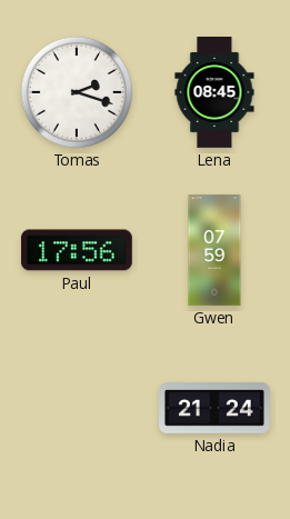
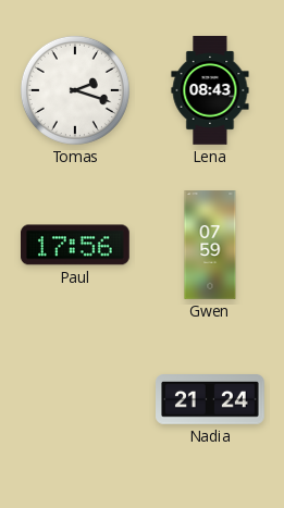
Lena: 08:45 -> 08:43
